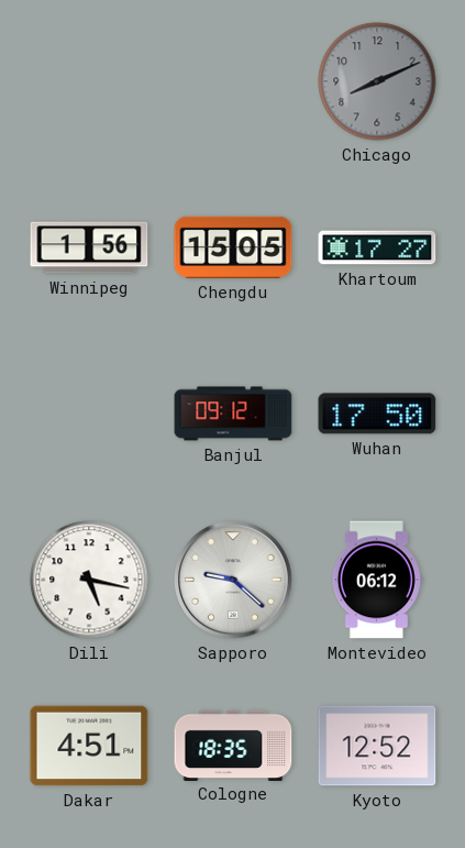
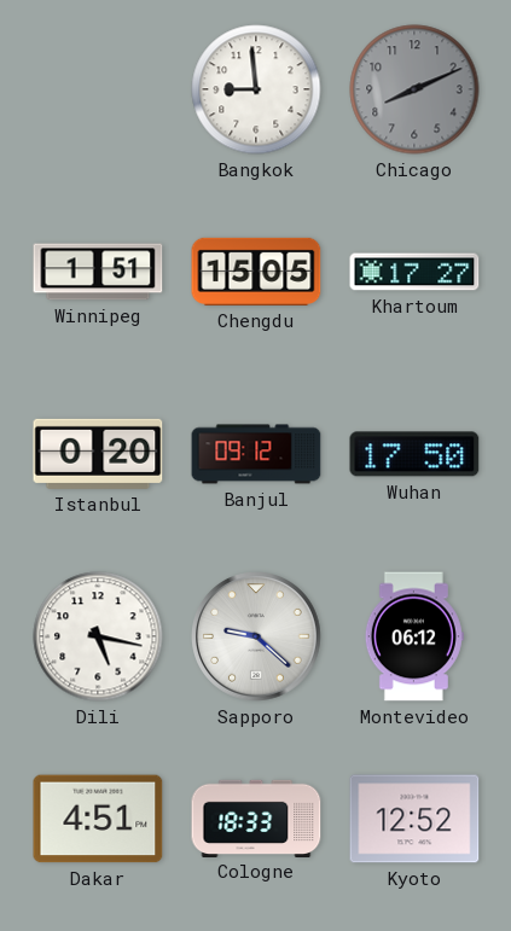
Bangkok: none -> 8:59
Winnipeg: 1:56 -> 1:51
Istanbul: none -> 0:20
Cologne: 18:35 -> 18:33
